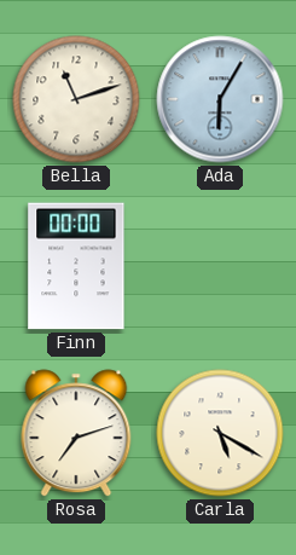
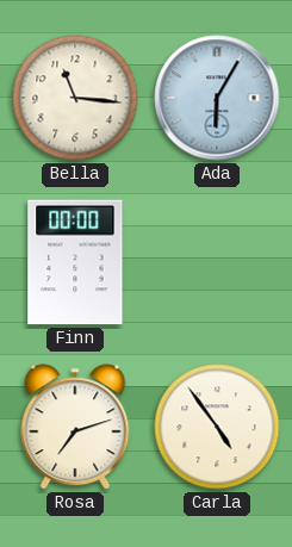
Bella: 11:12 -> 11:16
Carla: 5:20 -> 4:54
